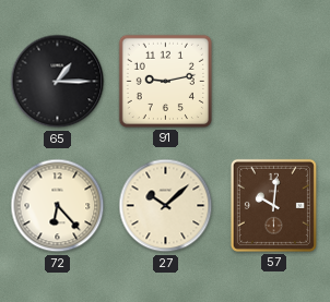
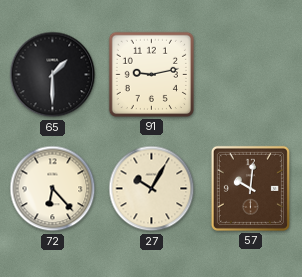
65: 1:15 -> 1:30
27: 10:08 -> 10:05
